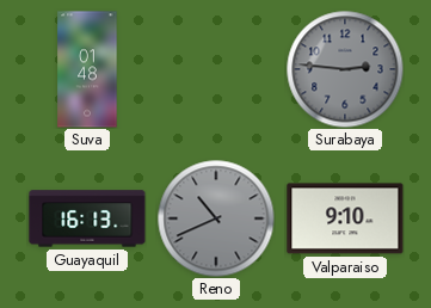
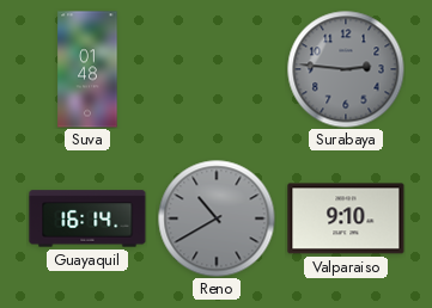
Guayaquil: 16:13 -> 16:14
Reno: 10:41 -> 10:40
